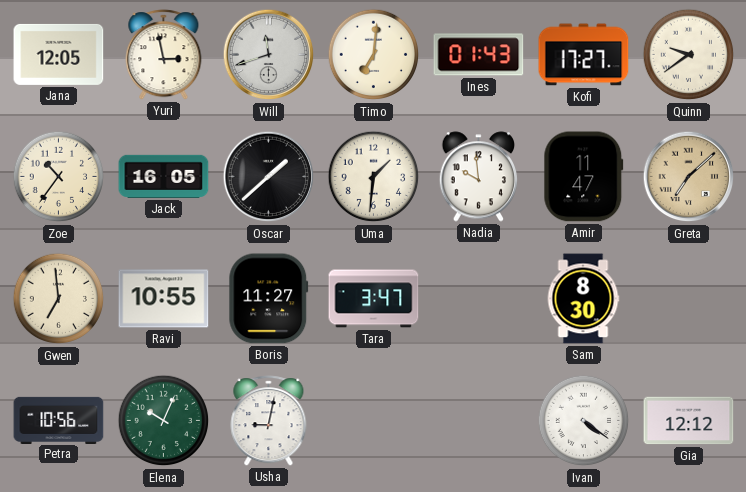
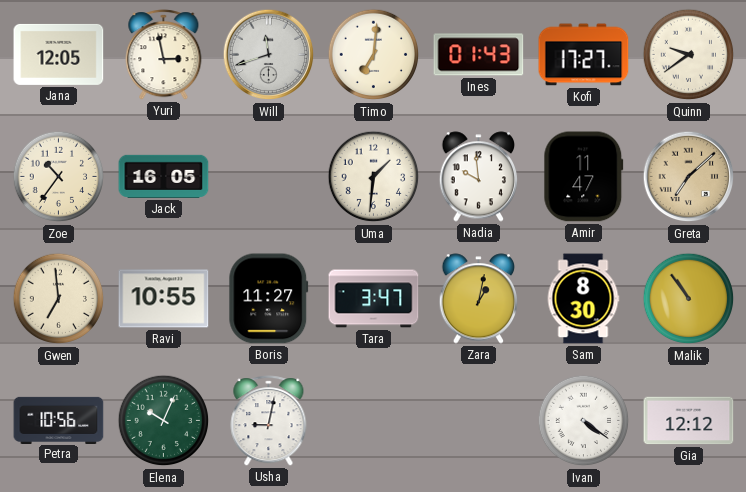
Oscar: 1:38 -> none
Zara: none -> 1:02
Malik: none -> 10:54
